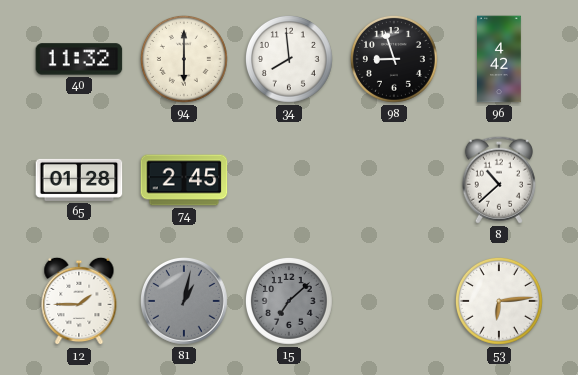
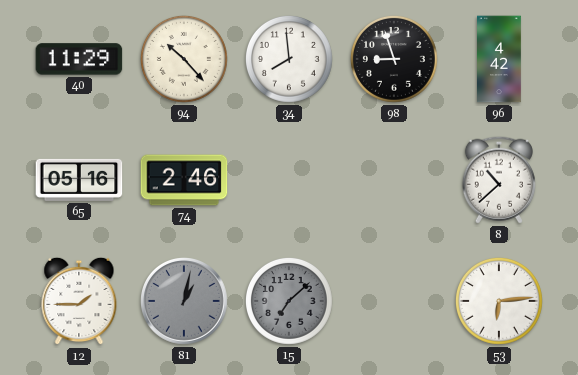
40: 11:32 -> 11:29
94: 6:00 -> 10:23
65: 01:28 -> 05:16
74: 2:45 -> 2:46
